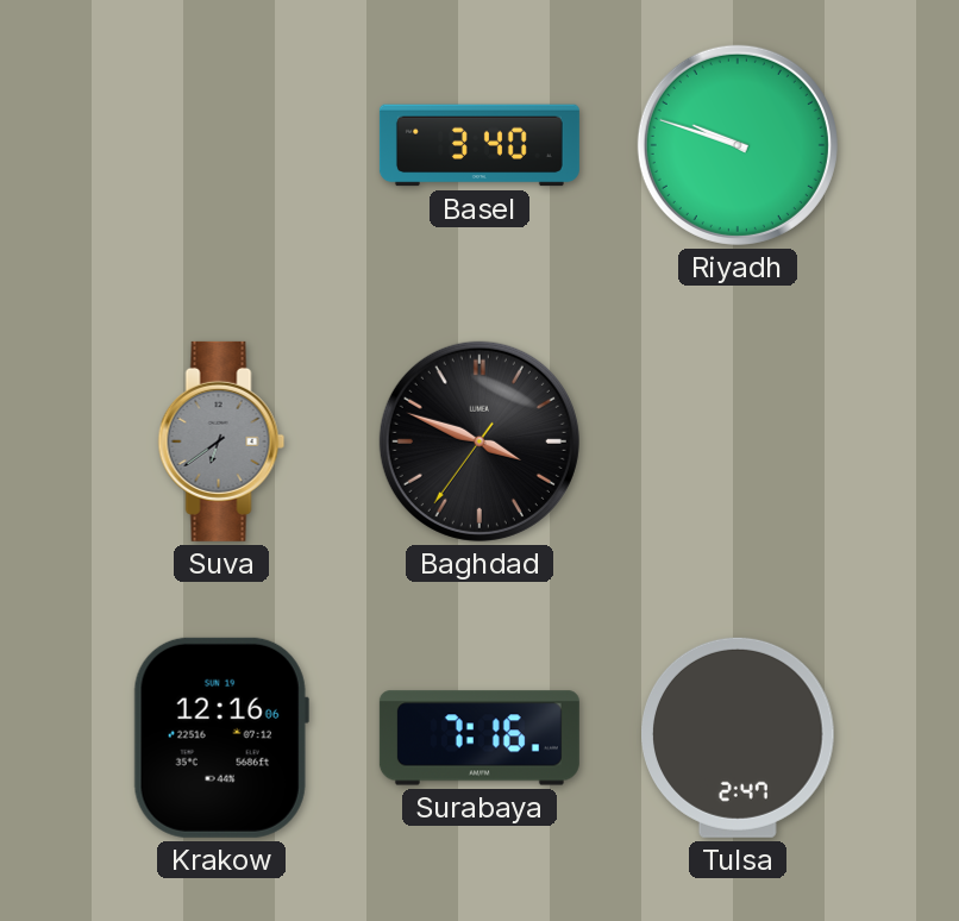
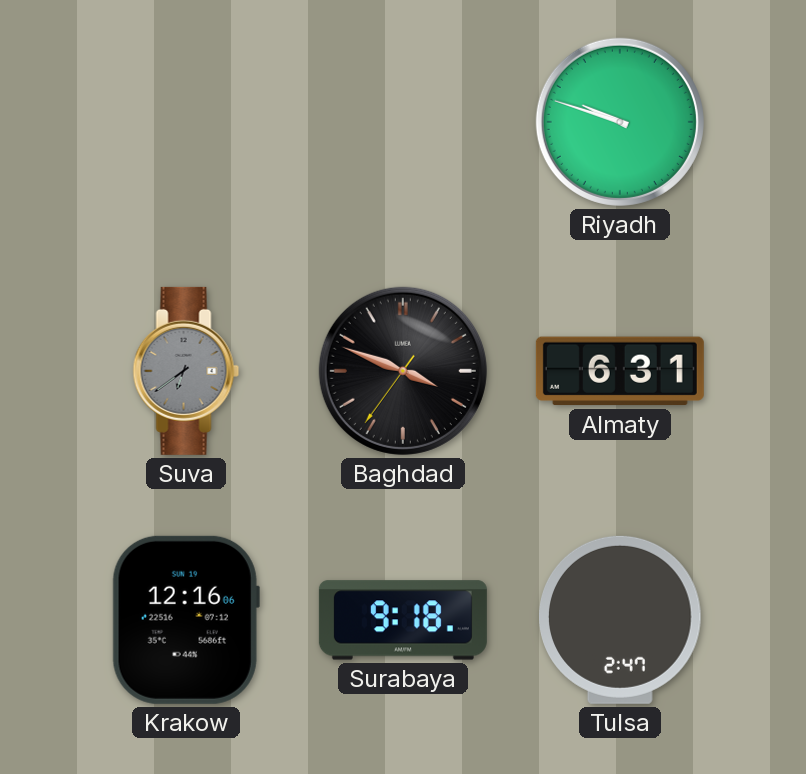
Basel: 3:40 -> none
Almaty: none -> 6:31
Surabaya: 7:16 -> 9:18
